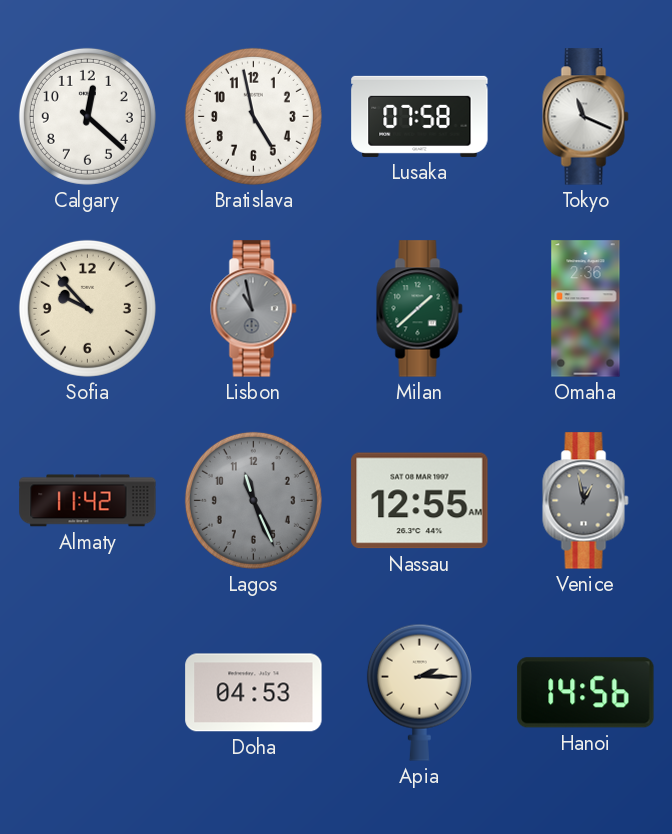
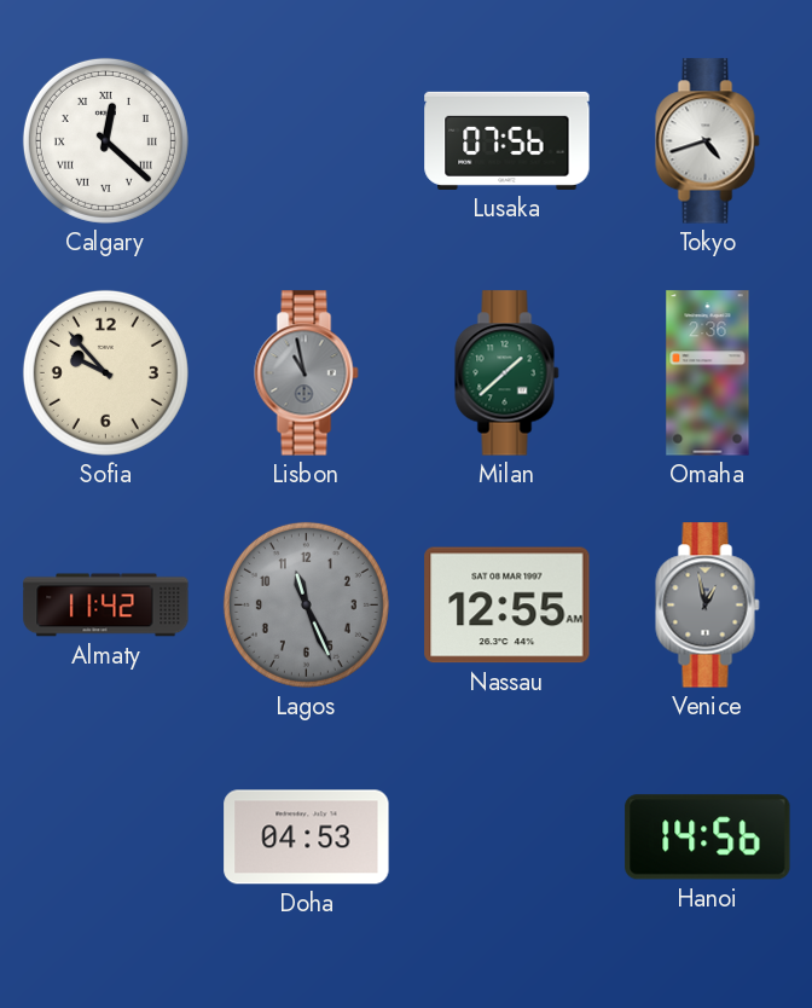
Calgary numerals: Arabic -> Roman
Bratislava: 4:58 -> none
Lusaka: 07:58 -> 07:56
Tokyo: 11:19 -> 4:42
Apia: 2:15 -> none
